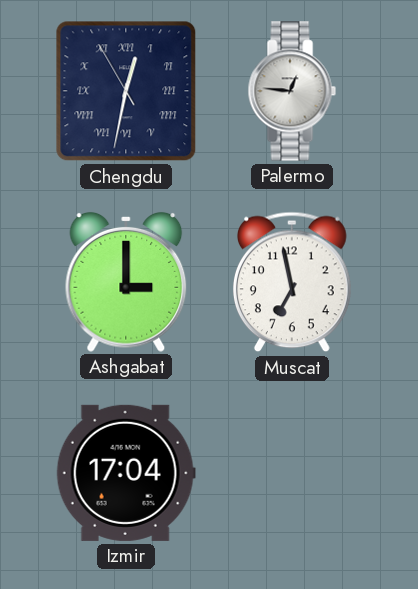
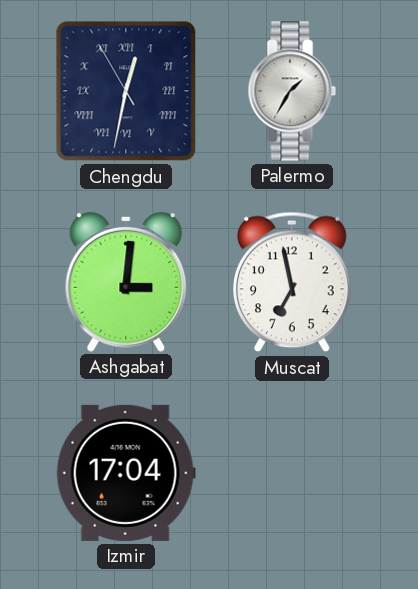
Palermo: 12:46 -> 1:35
Ashgabat: 3:00 -> 3:01
